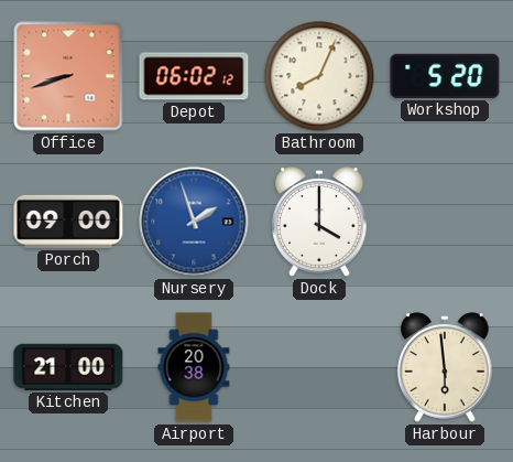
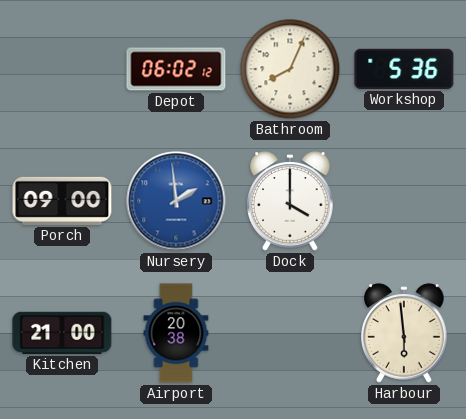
Office: 8:42 -> none
Workshop: 5:20 -> 5:36
Nursery: 1:57 -> 1:59
